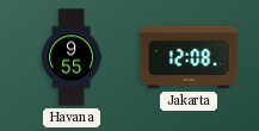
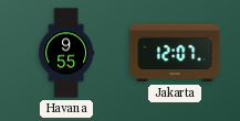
Jakarta: 12:08 -> 12:07
